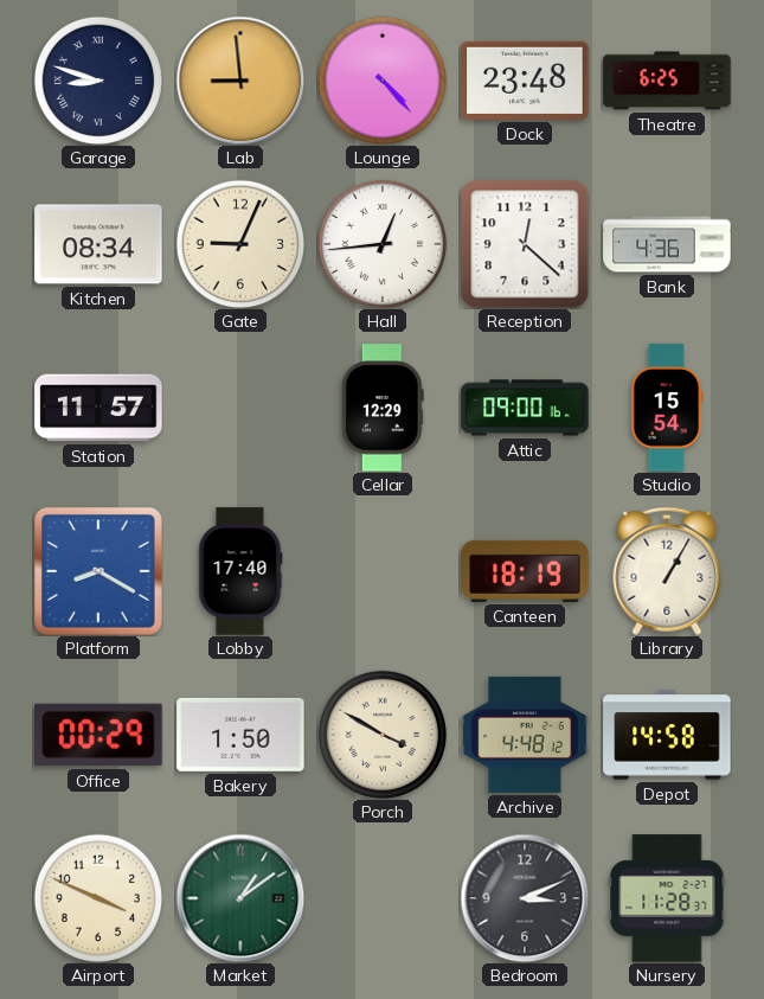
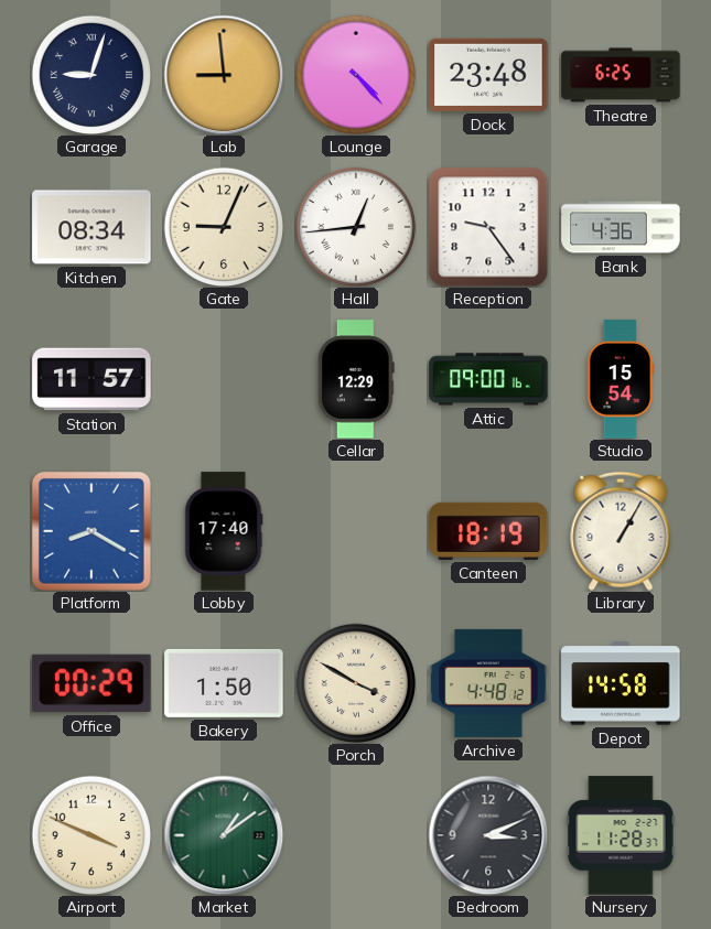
Garage: 8:48 -> 9:03
Reception: 12:22 -> 9:24
